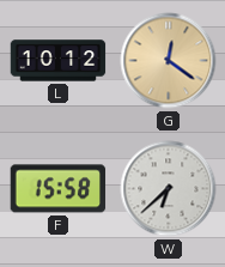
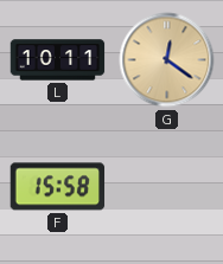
L: 10:12 -> 10:11
W: 6:38 -> none
